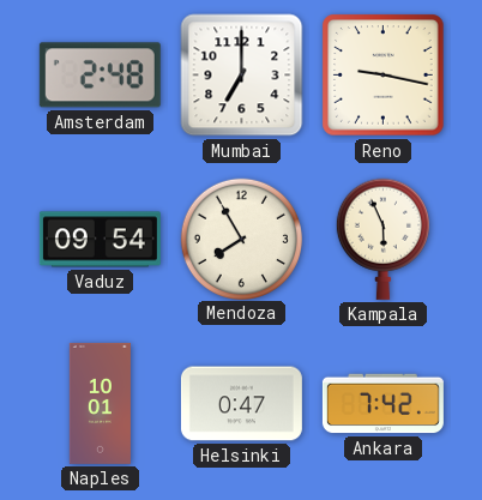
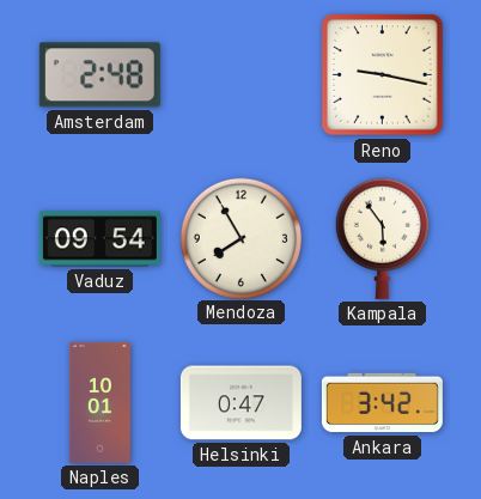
Mumbai: 7:00 -> none
Kampala: 5:56 -> 5:54
Ankara: 7:42 -> 3:42
